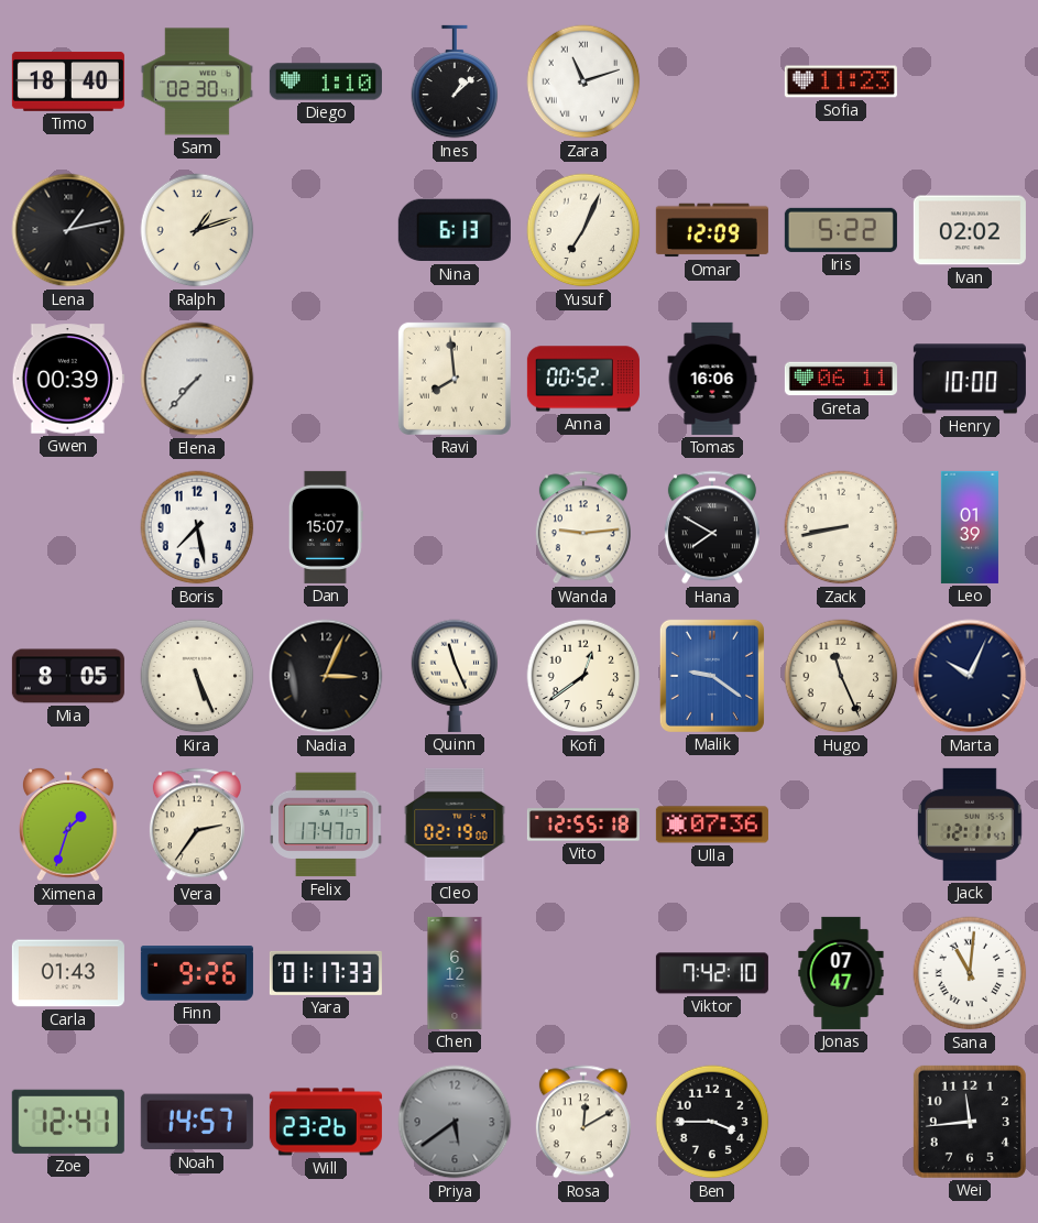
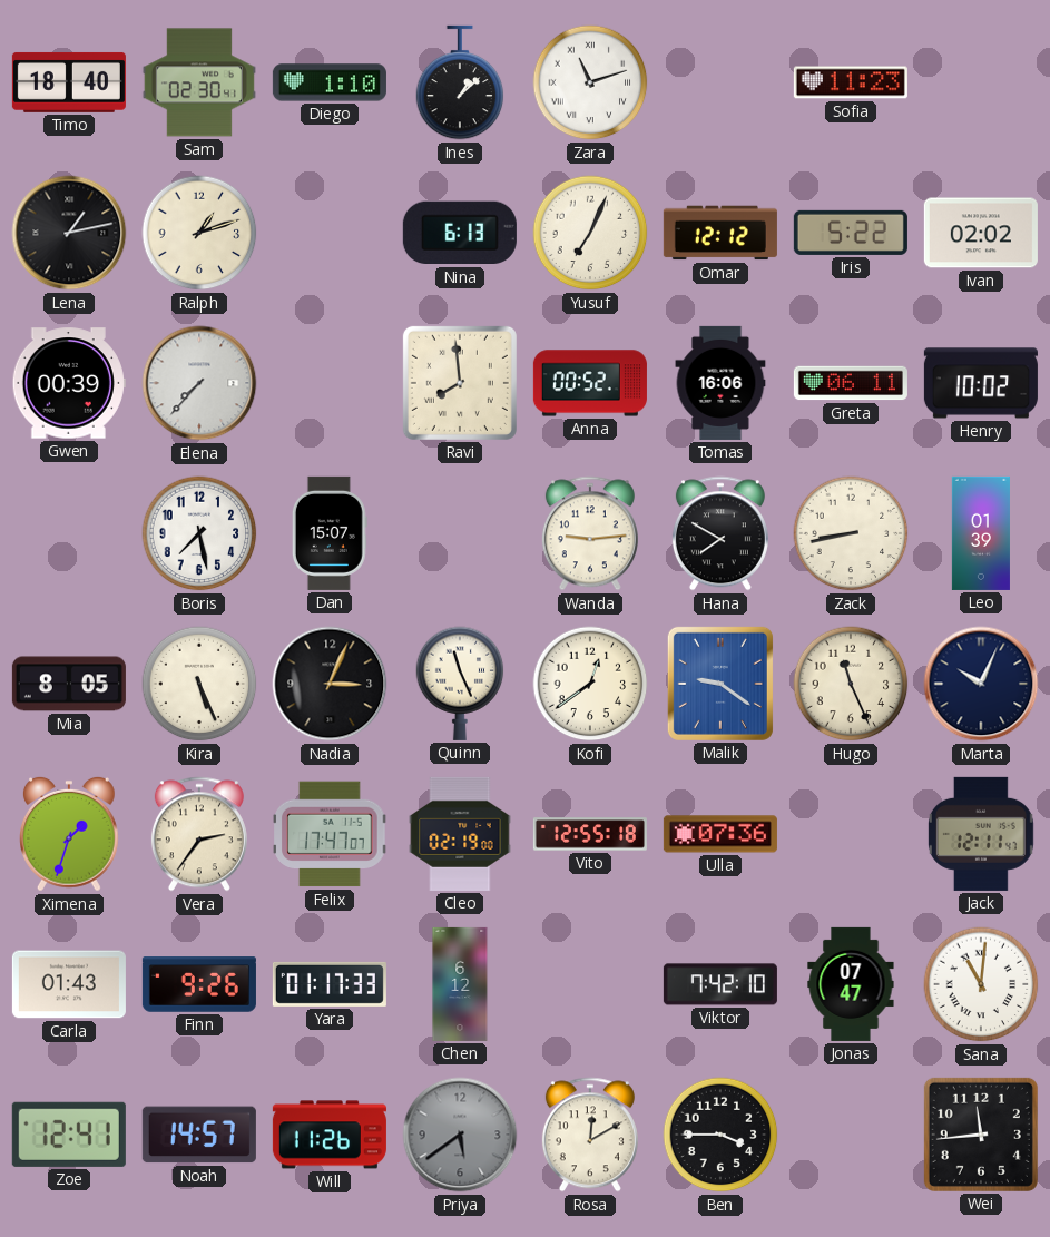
Omar: 12:09 -> 12:12
Henry: 10:00 -> 10:02
Will: 23:26 -> 11:26
